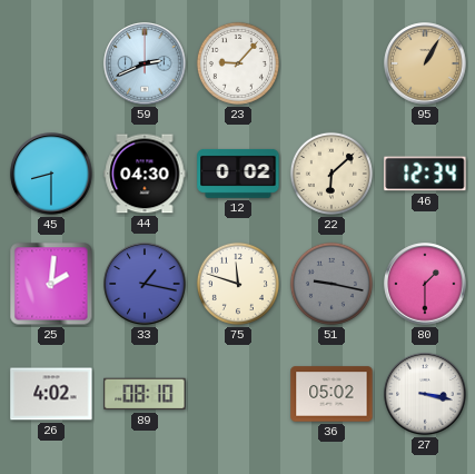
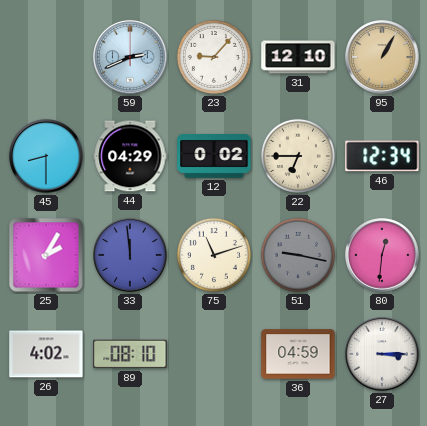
31: none -> 12:10
44: 04:30 -> 04:29
22: 6:08 -> 6:45
25: 2:01 -> 2:05
33: 1:17 -> 11:59
75: 11:48 -> 11:12
80: 1:30 -> 12:31
36: 05:02 -> 04:59
27: 3:17 -> 3:15
